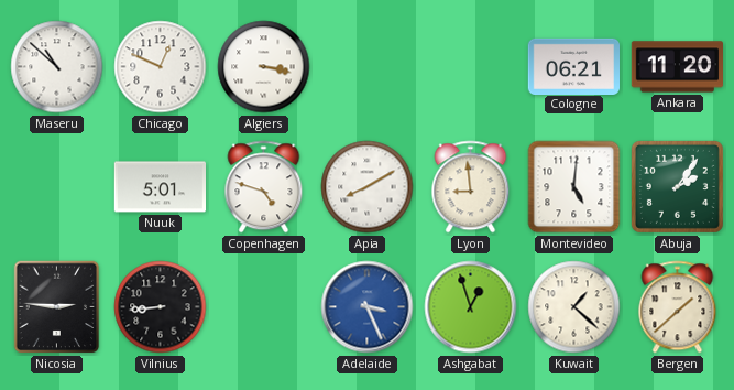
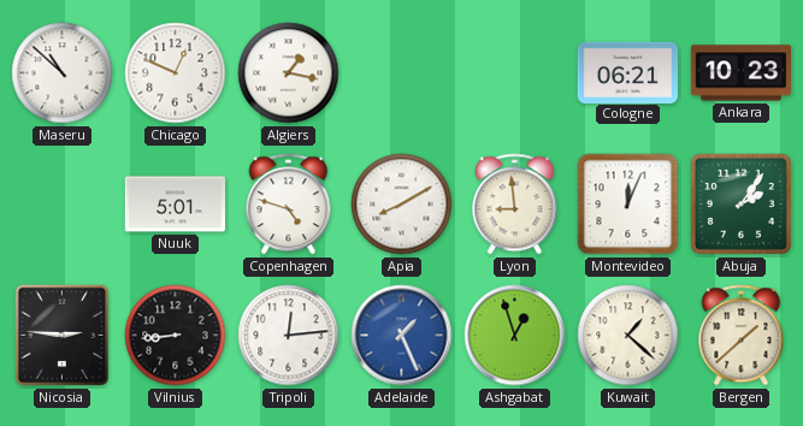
Algiers: 3:17 -> 1:17
Ankara: 11:20 -> 10:23
Montevideo: 5:01 -> 12:04
Tripoli: none -> 12:14
Adelaide: 3:26 -> 1:26
